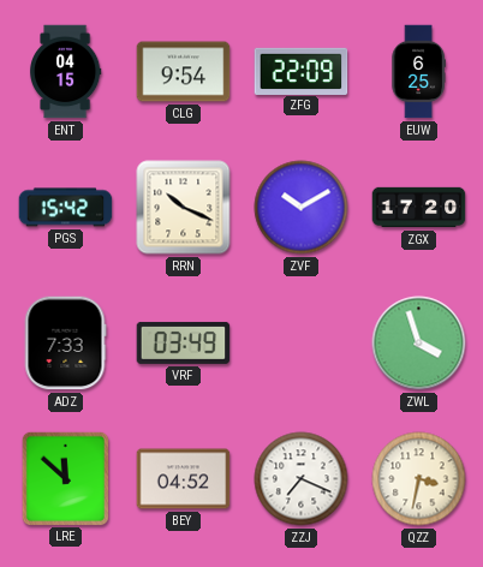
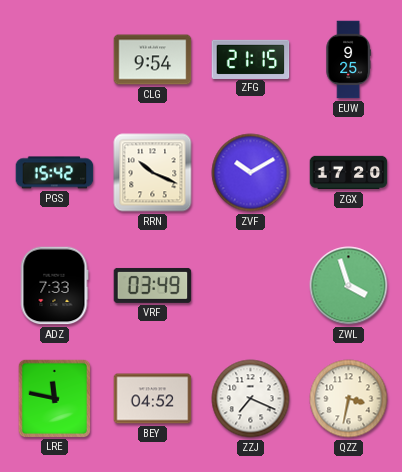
ENT: 04:15 -> none
ZFG: 22:09 -> 21:15
EUW: 6:25 -> 9:25
LRE: 11:52 -> 11:47
